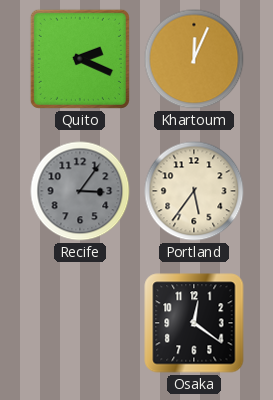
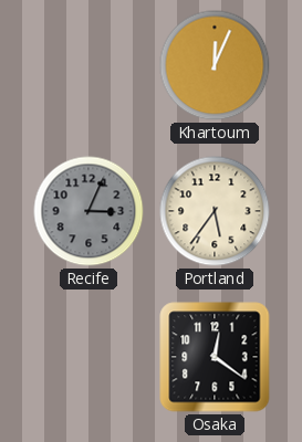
Quito: 2:19 -> none
Recife: 3:06 -> 3:04
